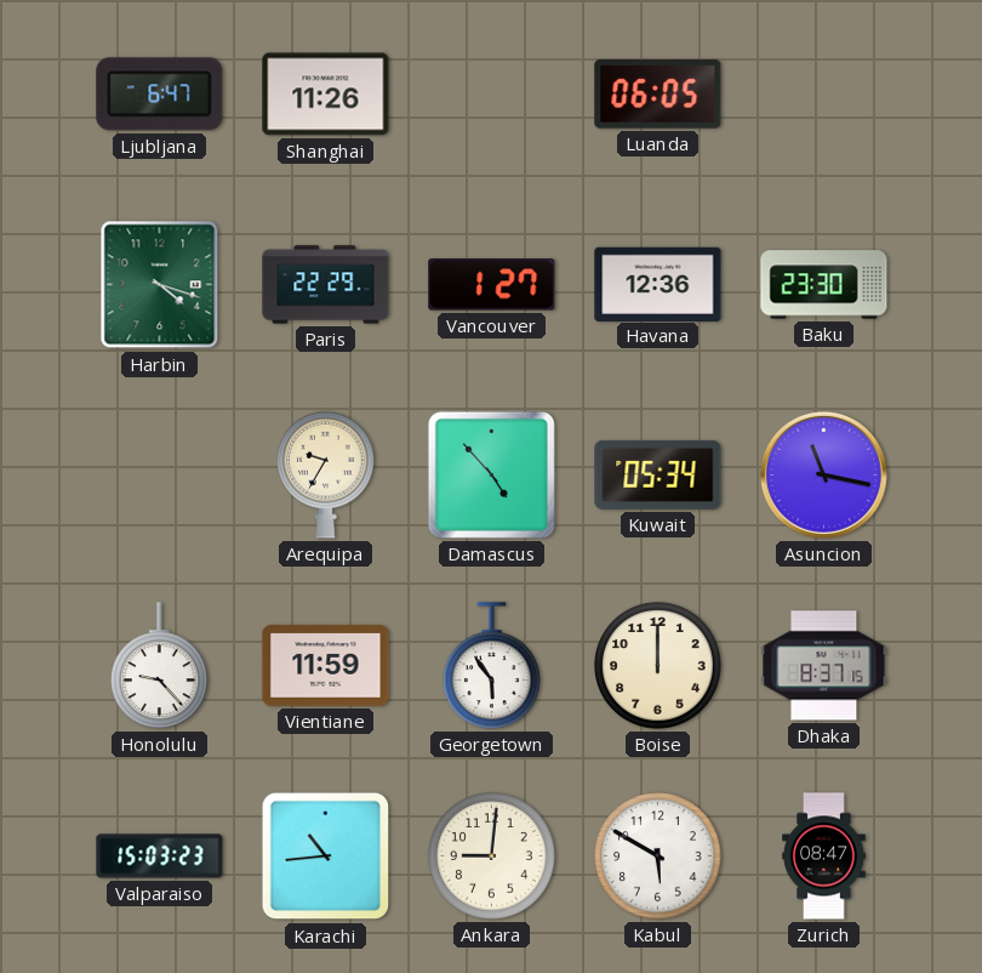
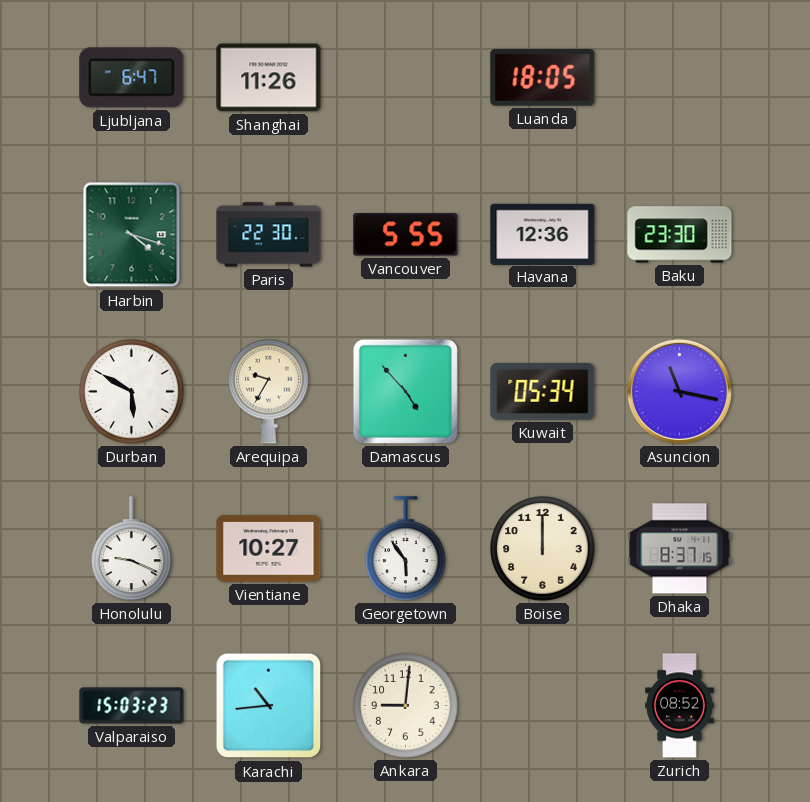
Luanda: 06:05 -> 18:05
Paris: 22:29 -> 22:30
Vancouver: 1:27 -> 5:55
Durban: none -> 5:50
Honolulu: 9:23 -> 9:19
Vientiane: 11:59 -> 10:27
Kabul: 5:50 -> none
Zurich: 08:47 -> 08:52
